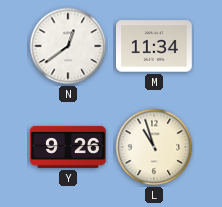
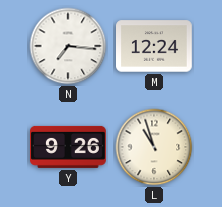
N: 12:39 -> 7:16
M: 11:34 -> 12:24
